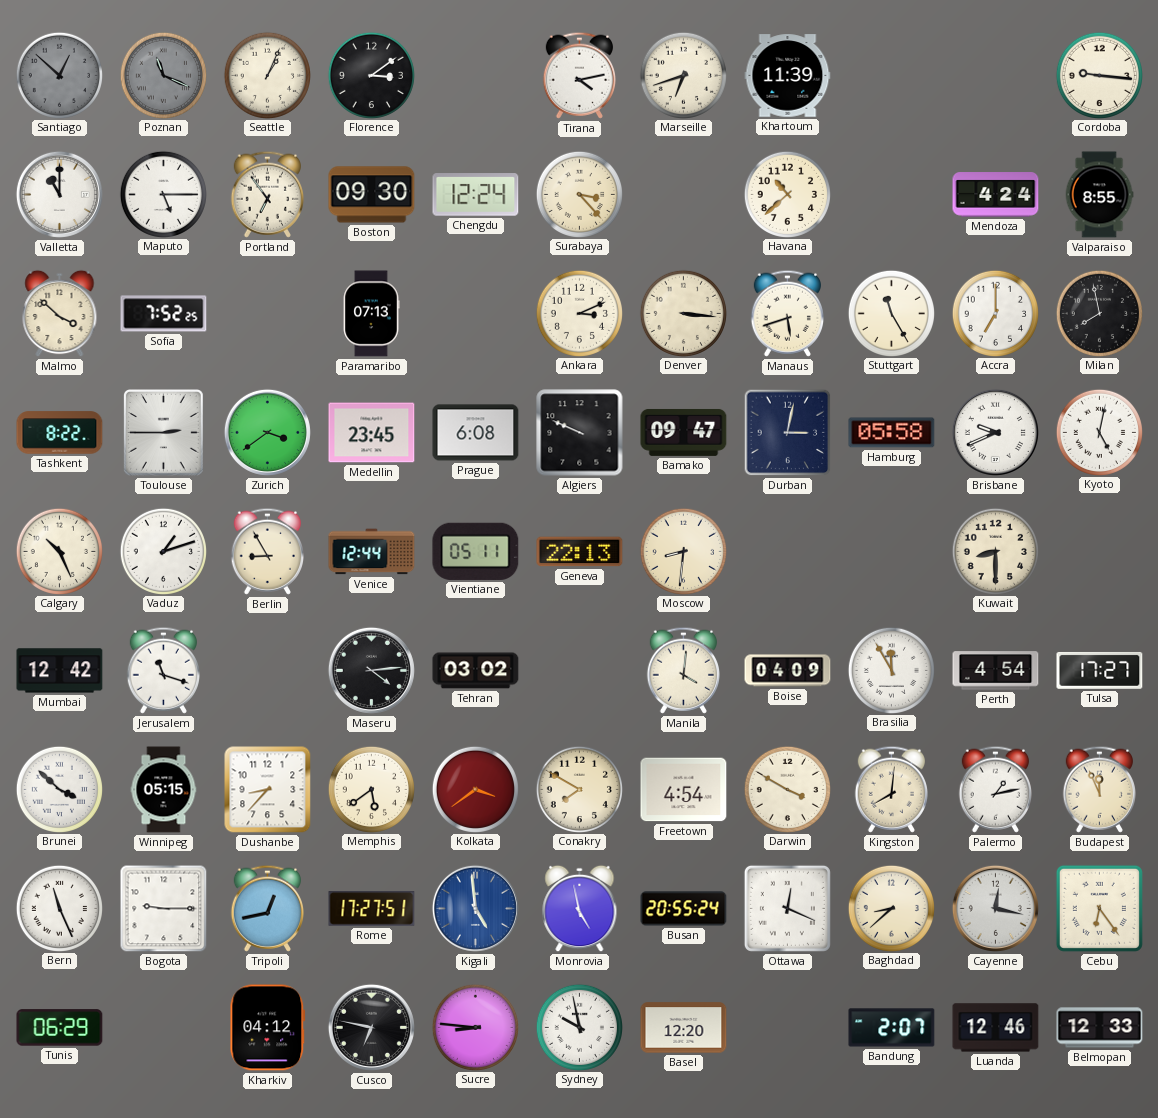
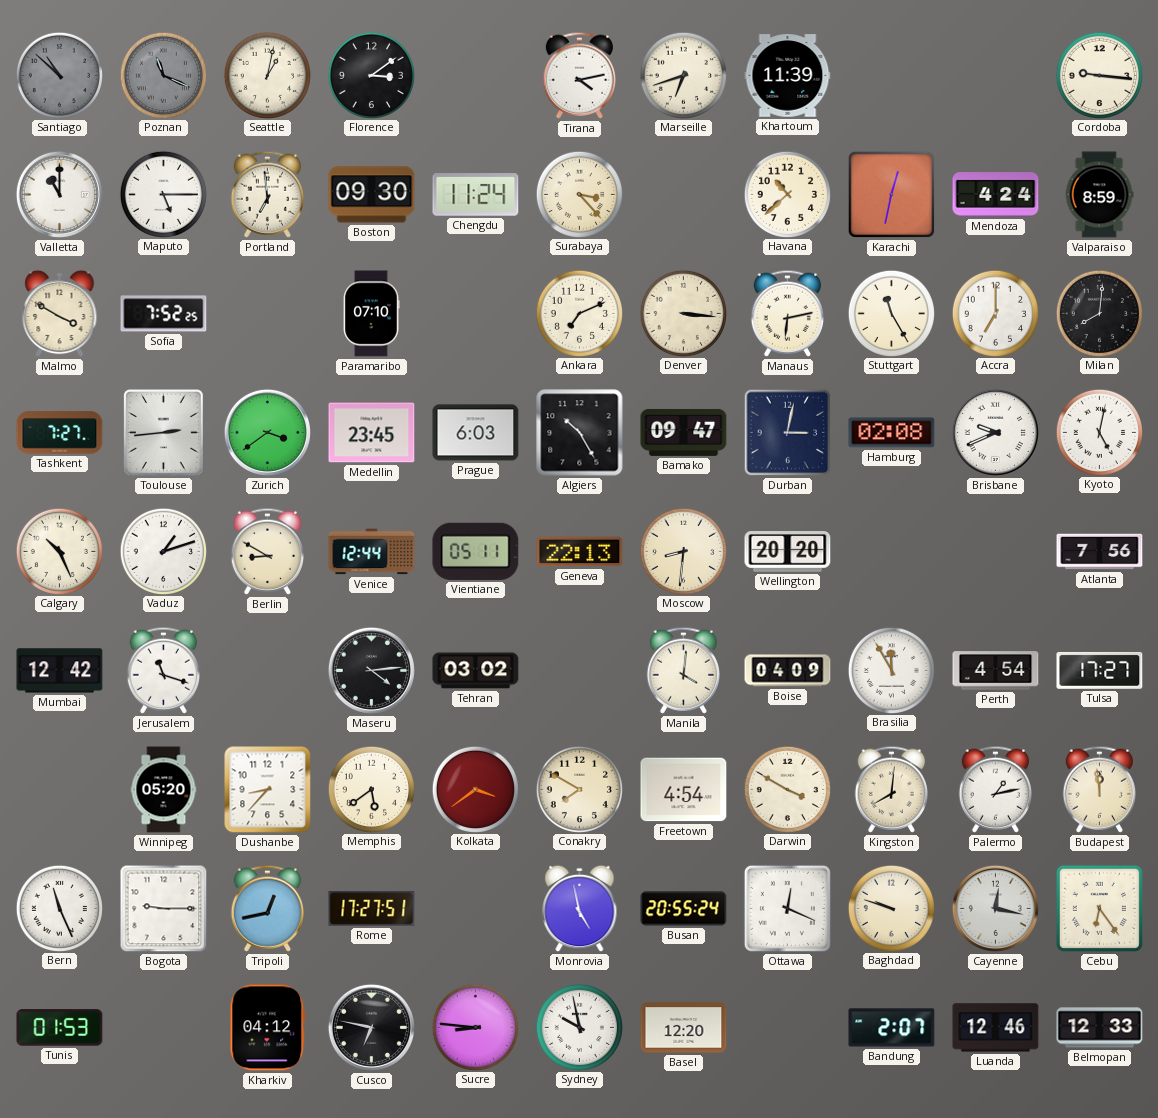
Santiago: 12:52 -> 10:52
Seattle: 1:04 -> 1:02
Portland: 6:54 -> 6:59
Chengdu: 12:24 -> 11:24
Karachi: none -> 12:32
Valparaiso: 8:55 -> 8:59
Malmo: 3:52 -> 3:50
Paramaribo: 07:13 -> 07:10
Ankara: 3:11 -> 7:11
Manaus: 5:42 -> 6:13
Milan: 7:58 -> 8:01
Tashkent: 8:22 -> 7:27
Toulouse: 2:45 -> 2:44
Prague: 6:08 -> 6:03
Algiers: 9:49 -> 10:25
Hamburg: 05:58 -> 02:08
Berlin: 8:55 -> 8:50
Wellington: none -> 20:20
Kuwait: 8:30 -> none
Atlanta: none -> 7:56
Brunei: 3:52 -> none
Winnipeg: 05:15 -> 05:20
Budapest: 11:56 -> 11:59
Kigali: 4:59 -> none
Baghdad: 8:38 -> 9:48
Tunis: 06:29 -> 01:53
